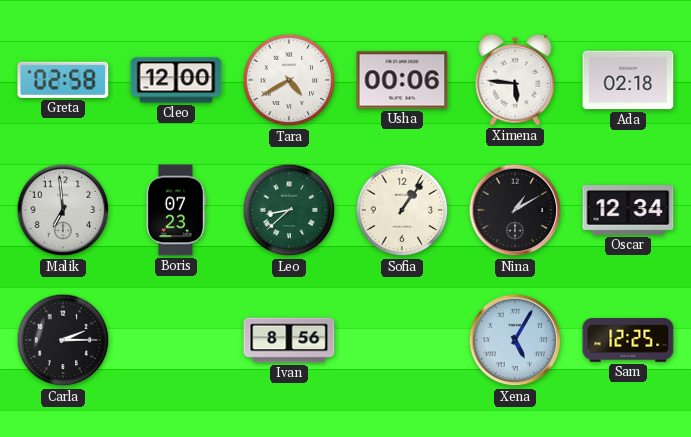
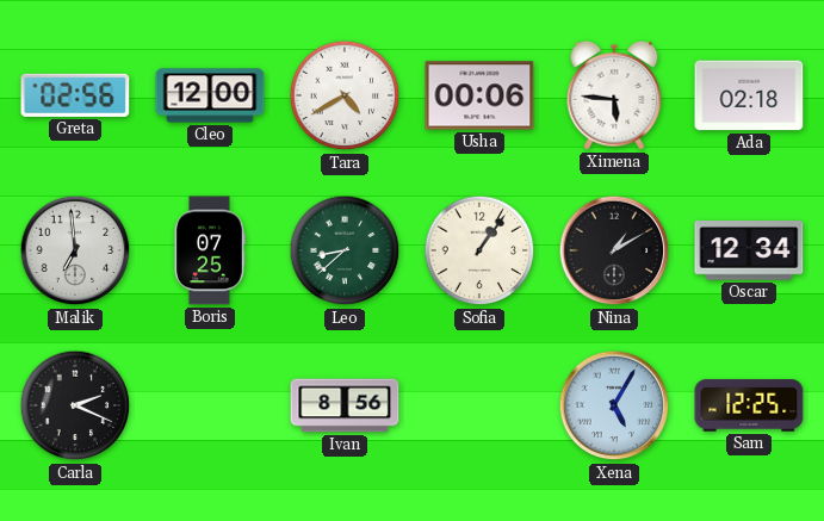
Greta: 02:58 -> 02:56
Boris: 07:23 -> 07:25
Carla: 2:15 -> 2:19
